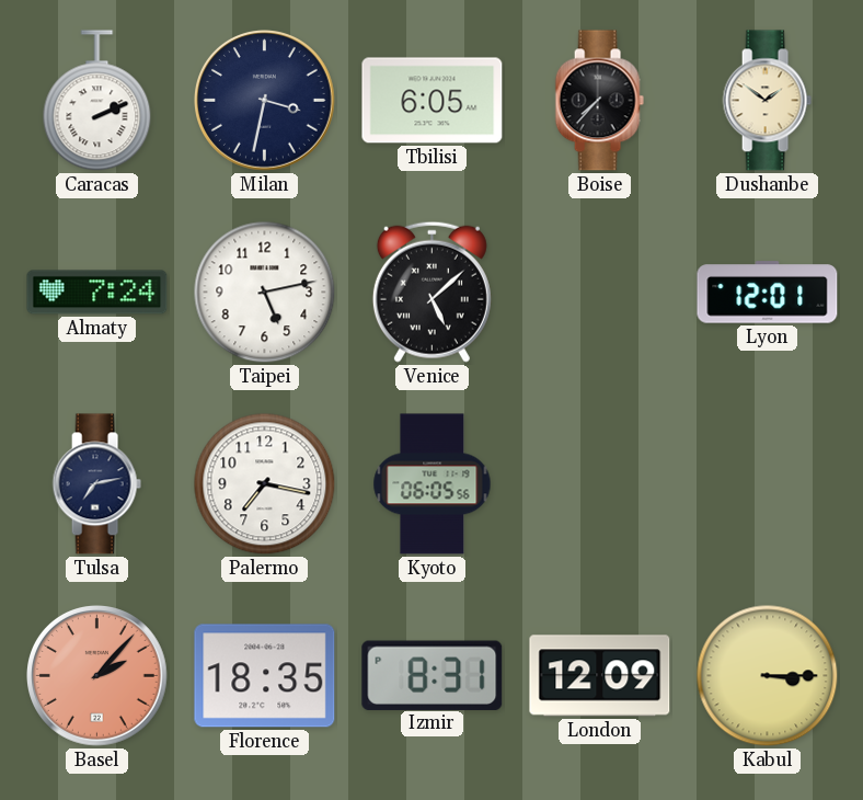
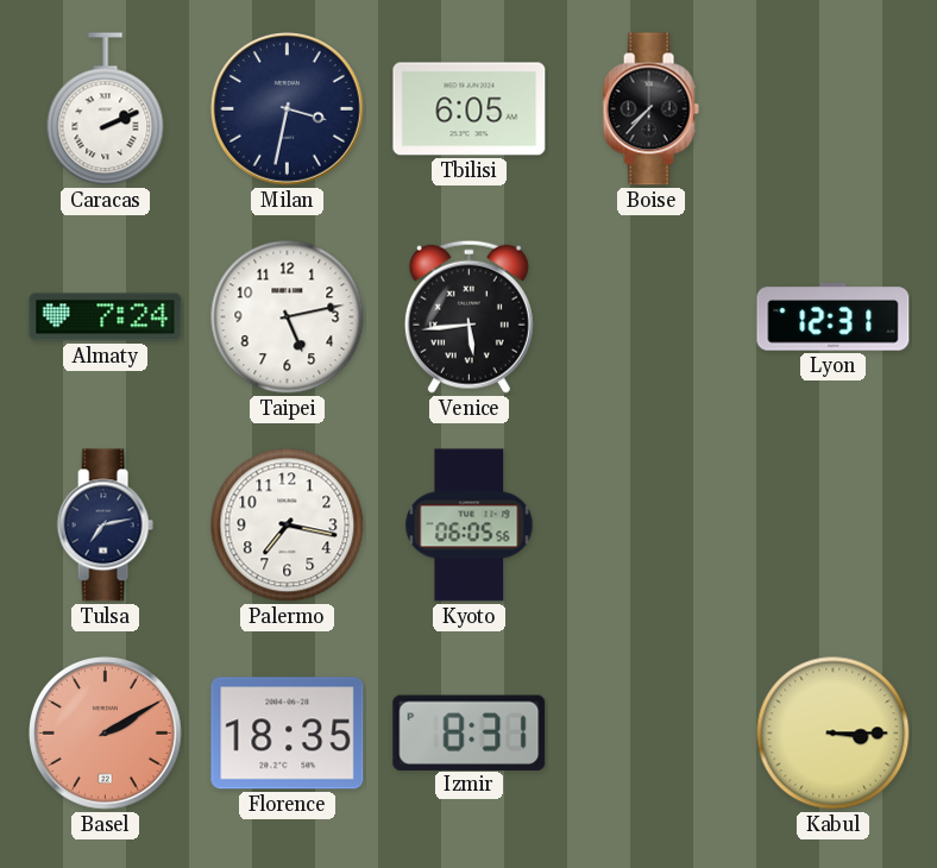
Dushanbe: 1:51 -> none
Venice: 5:08 -> 5:44
Lyon: 12:01 -> 12:31
Basel: 2:07 -> 2:10
London: 12:09 -> none
